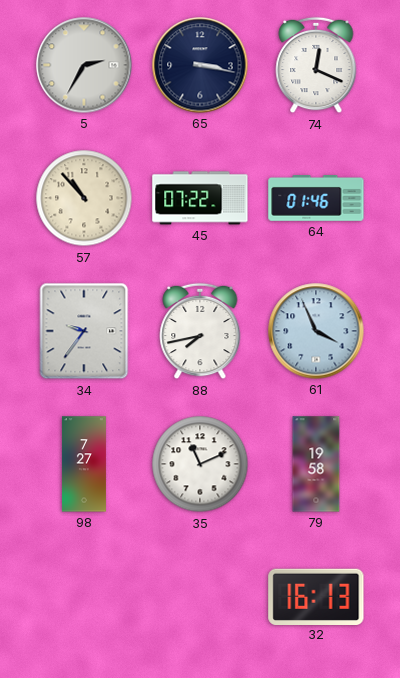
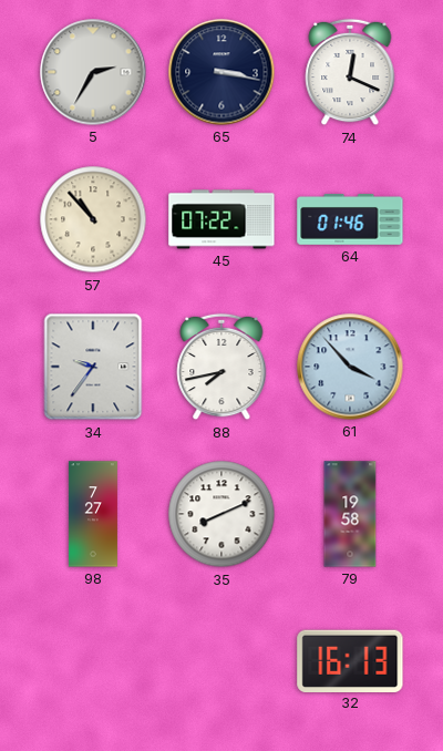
61: 3:56 -> 3:53
35: 11:11 -> 8:11
